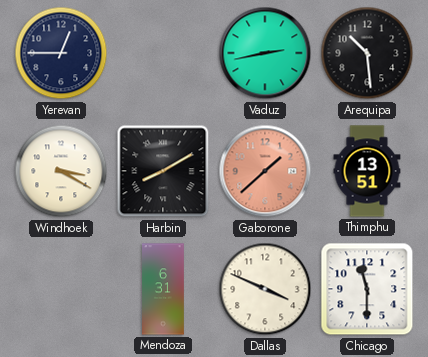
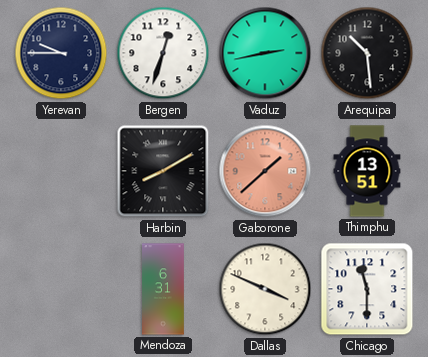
Yerevan: 12:45 -> 9:45
Bergen: none -> 12:33
Windhoek: 3:20 -> none
